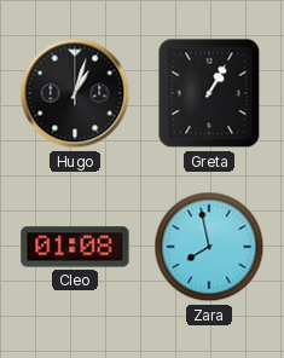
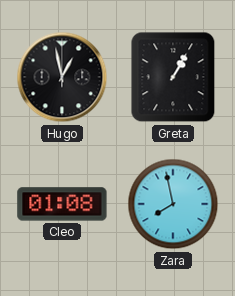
Hugo: 1:03 -> 12:58
